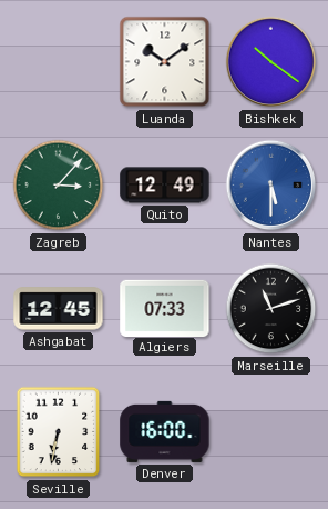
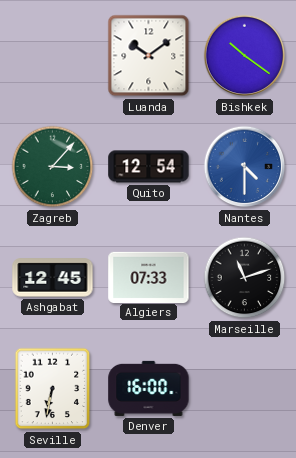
Quito: 12:49 -> 12:54
Nantes: 5:30 -> 4:30
